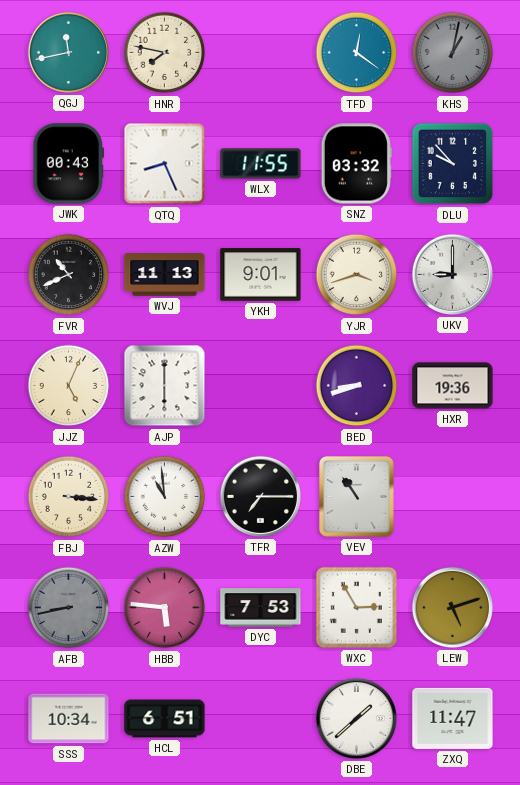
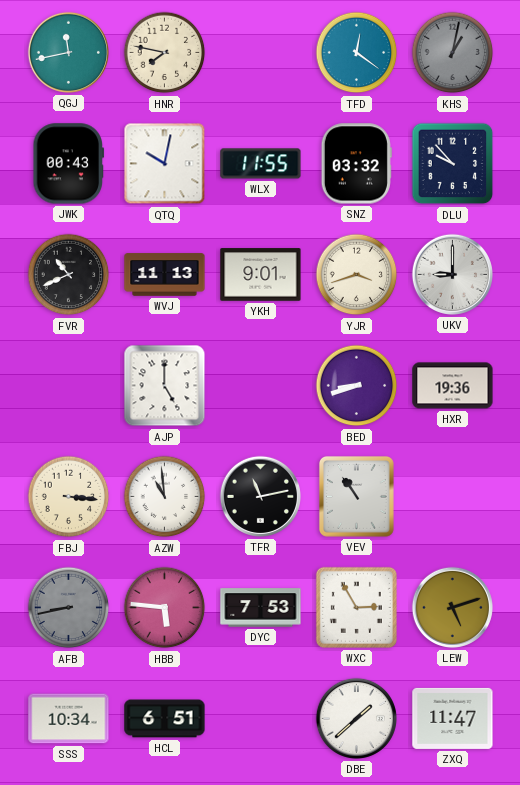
QTQ: 8:26 -> 10:02
JJZ: 5:04 -> none
AJP: 6:00 -> 5:00
TFR: 7:15 -> 11:13
